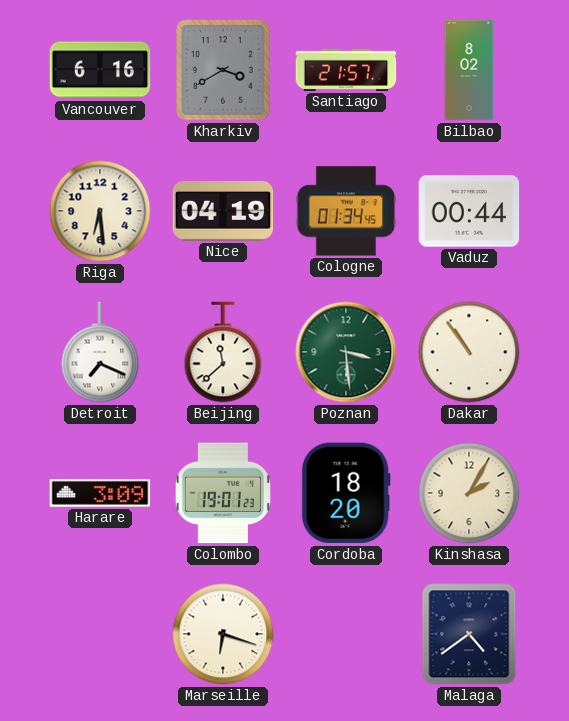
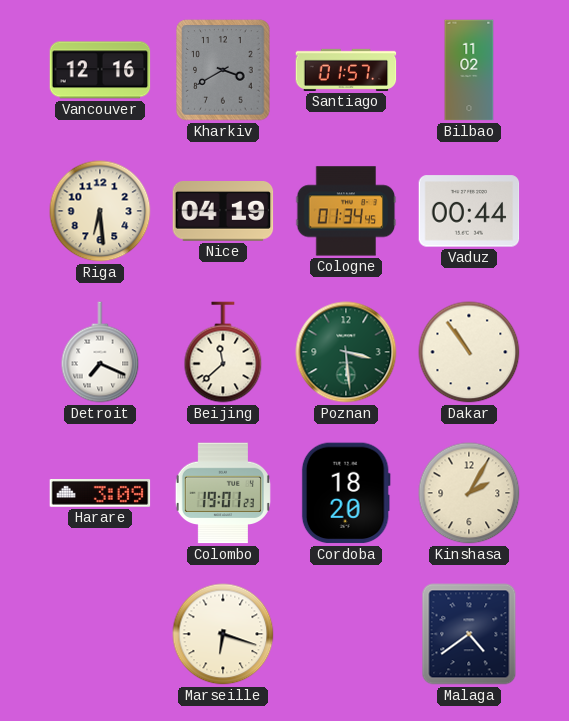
Vancouver: 6:16 -> 12:16
Santiago: 21:57 -> 01:57
Bilbao: 8:02 -> 11:02
